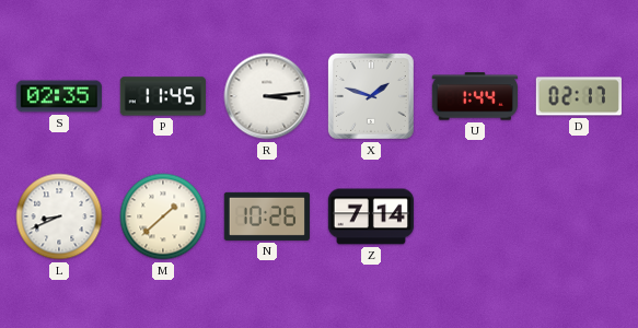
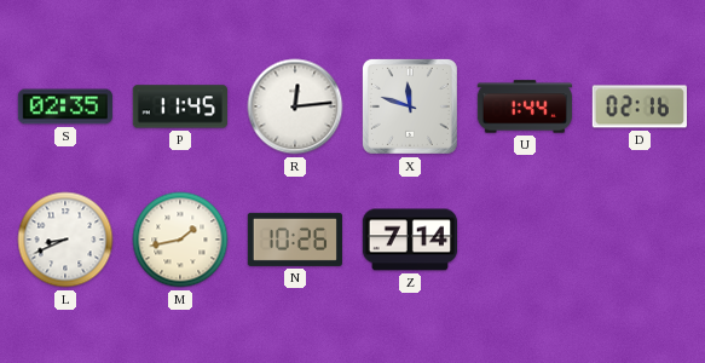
R: 3:14 -> 12:14
X: 1:48 -> 11:48
D: 02:17 -> 02:16
M: 1:38 -> 1:43
